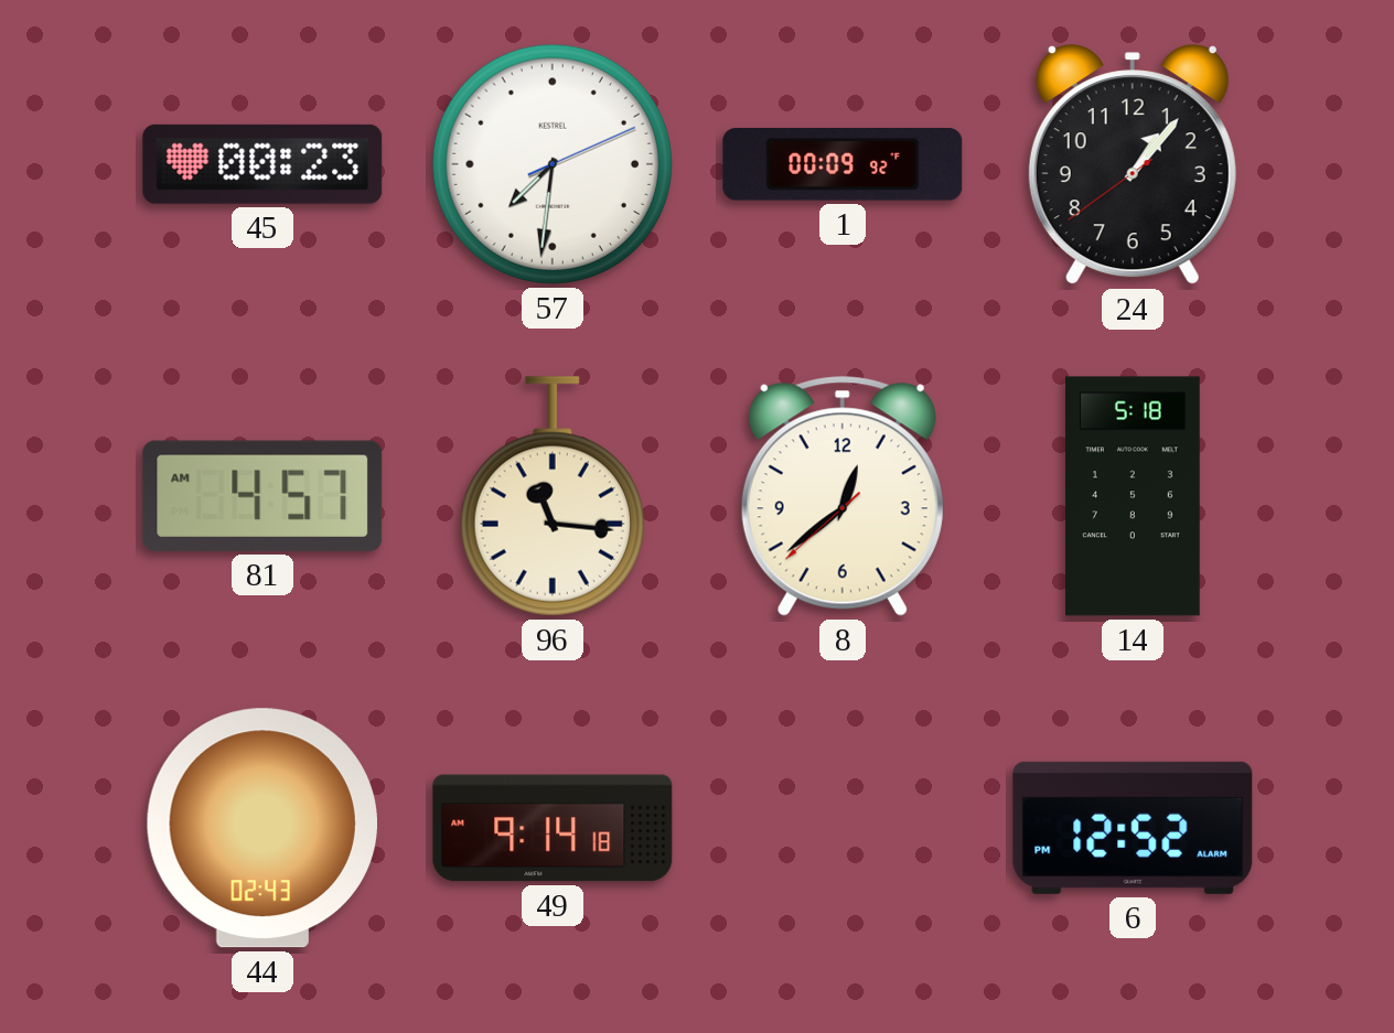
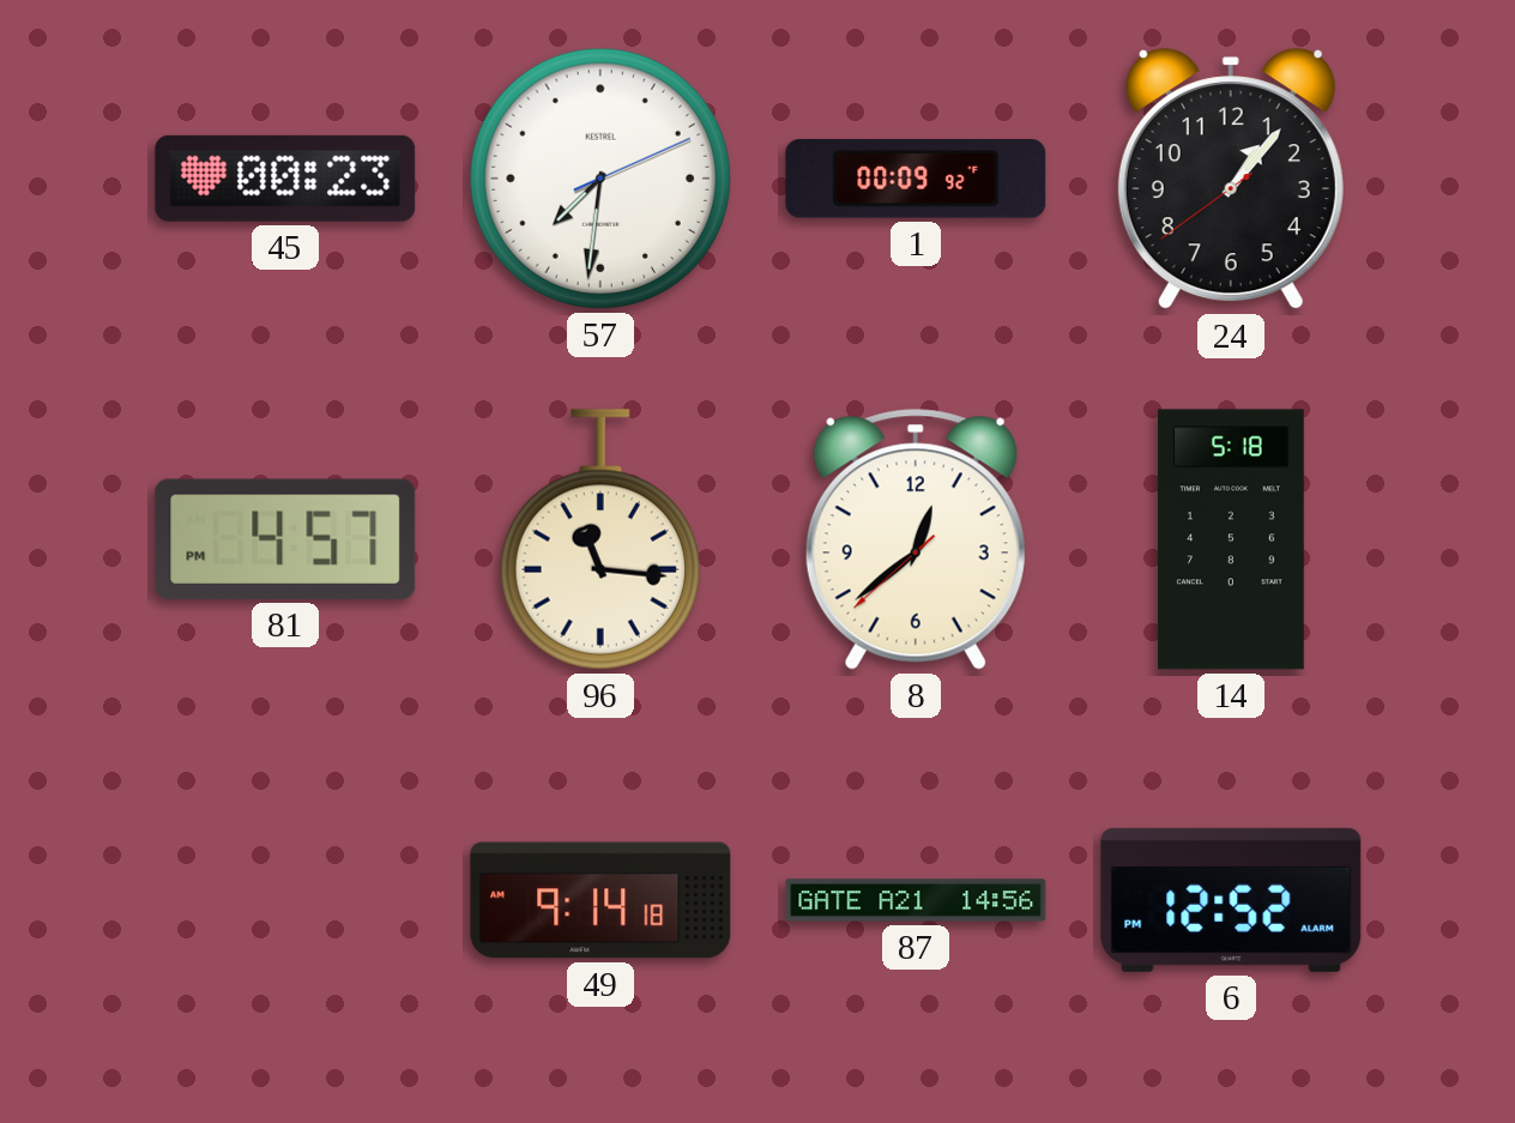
81: 4:57 AM -> 4:57 PM
44: 02:43 -> none
87: none -> 14:56
